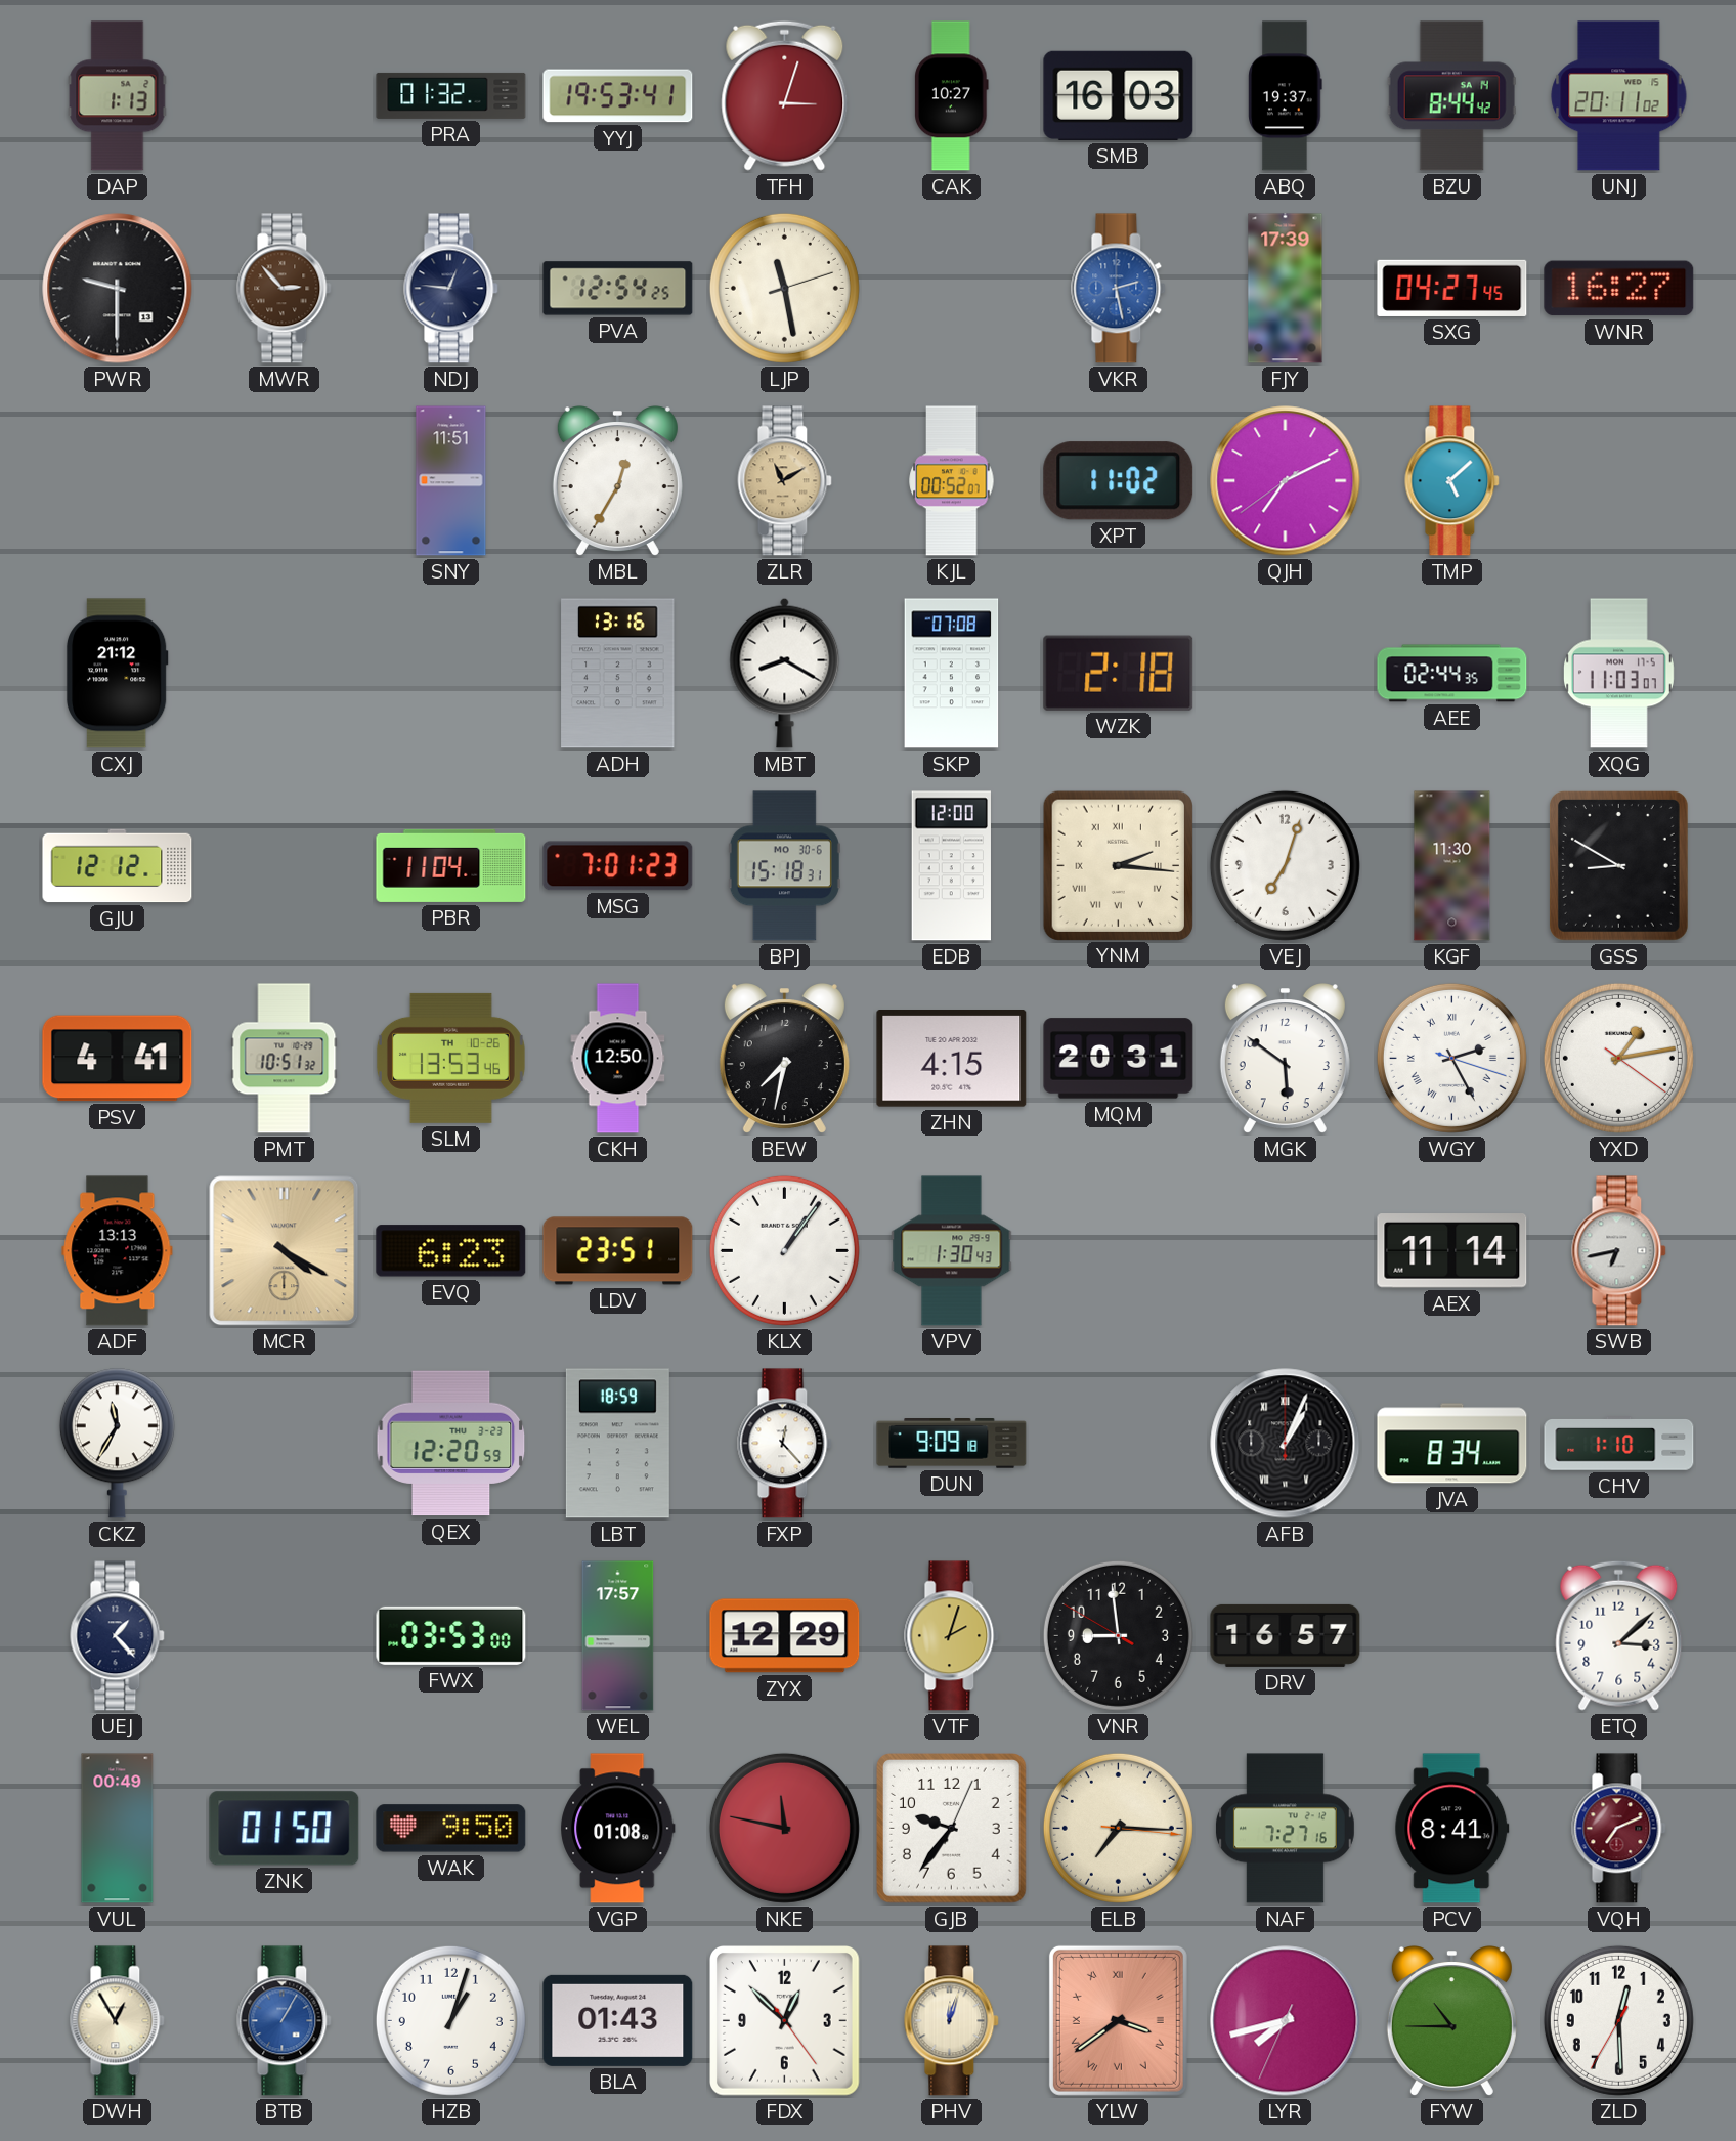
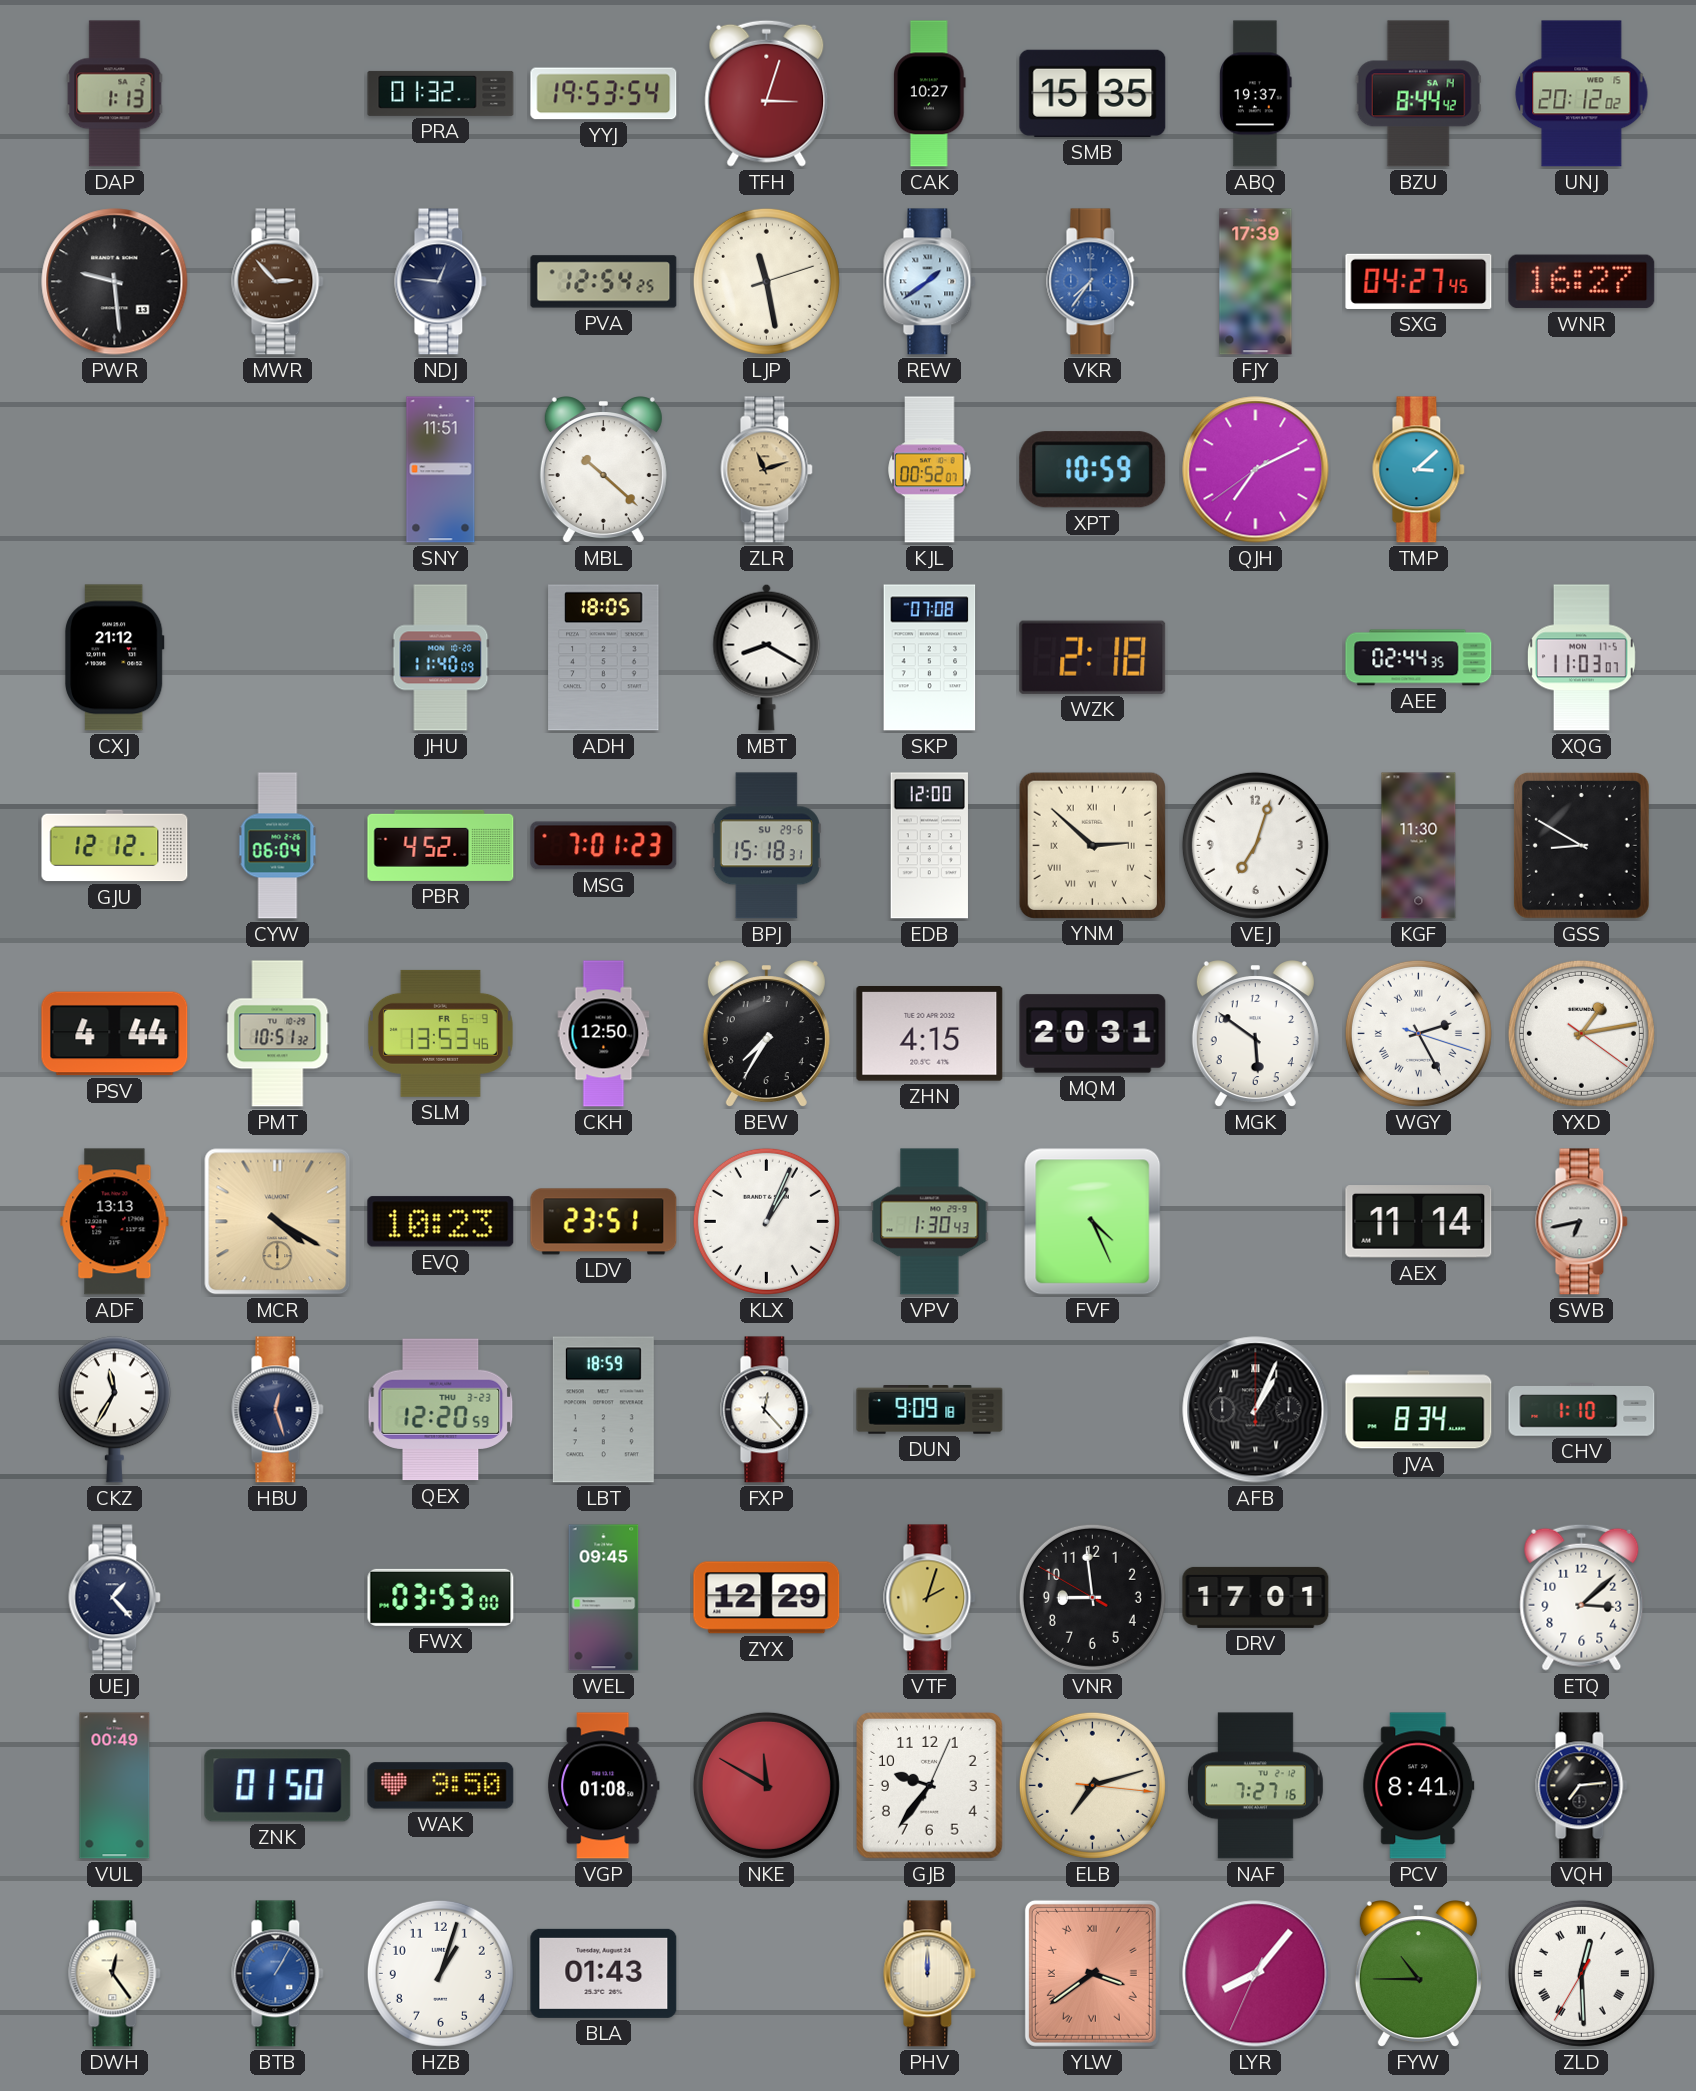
YYJ: 19:53:41 -> 19:53:54
SMB: 16:03 -> 15:35
UNJ: 20:11 -> 20:12
PWR: 9:30 -> 9:29
REW: none -> 1:39
VKR: 2:28 -> 7:36
MBL: 12:35 -> 10:22
ZLR: 11:10 -> 11:12
XPT: 11:02 -> 10:59
TMP: 5:08 -> 3:08
JHU: none -> 11:40
ADH: 13:16 -> 18:05
CYW: none -> 06:04
PBR: 11:04 -> 4:52
BPJ date: MO 30-6 -> SU 29-6
YNM: 2:16 -> 2:52
PSV: 4:41 -> 4:44
SLM date: TH 10-26 -> FR 6-9
BEW: 7:32 -> 7:35
EVQ: 6:23 -> 10:23
KLX: 1:06 -> 1:04
FVF: none -> 4:26
HBU: none -> 12:27
WEL: 17:57 -> 09:45
DRV: 16:57 -> 17:01
NKE: 11:47 -> 11:50
ELB: 7:15 -> 7:12
VQH: 7:11 -> 7:14
VQH dial: burgundy -> black
DWH: 12:55 -> 12:24
FDX: 12:52 -> none
PHV: 12:03 -> 12:00
LYR: 7:42 -> 8:06
ZLD numerals: Arabic -> Roman
